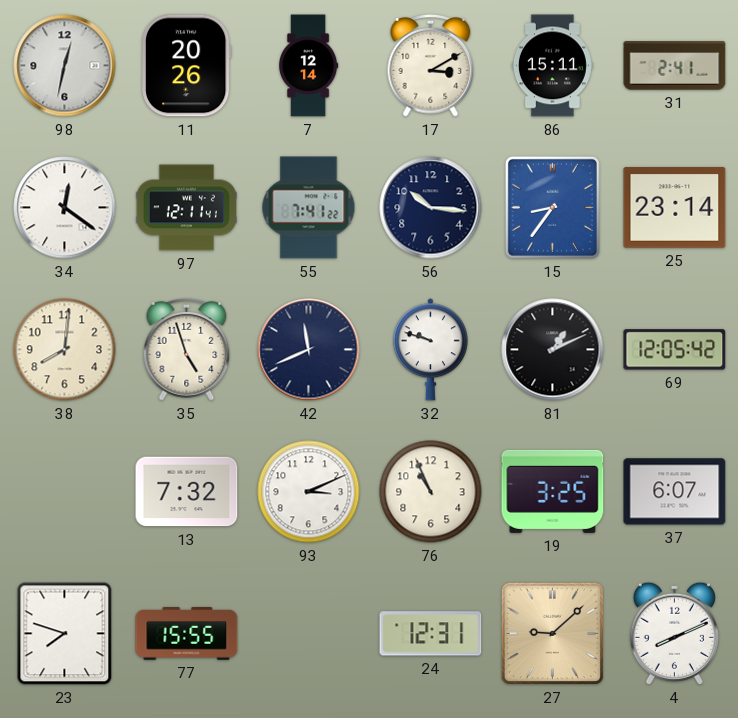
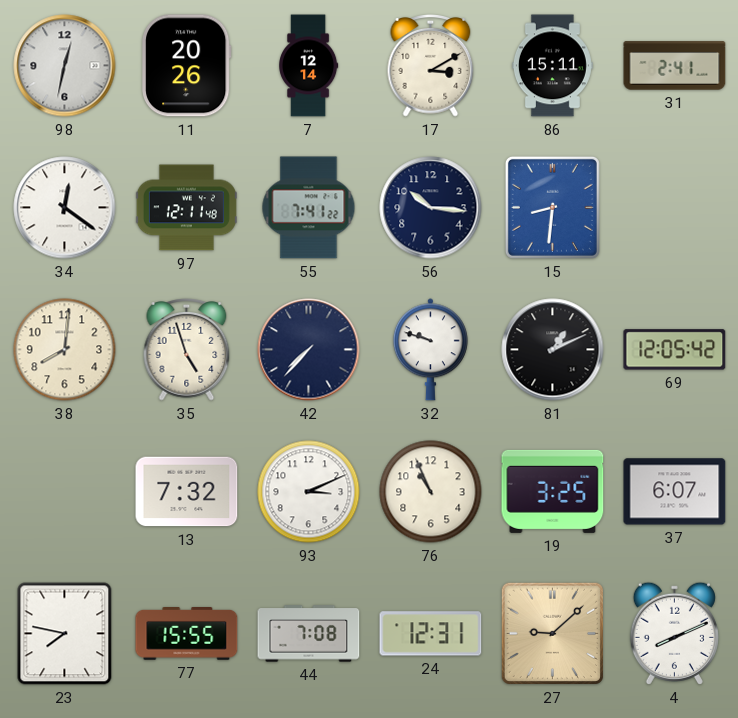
97: 12:11:41 -> 12:11:48
15: 8:36 -> 8:31
25: 23:14 -> none
42: 11:41 -> 7:37
23: 7:48 -> 7:47
44: none -> 7:08
